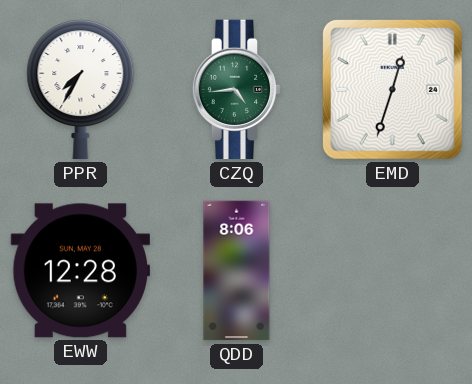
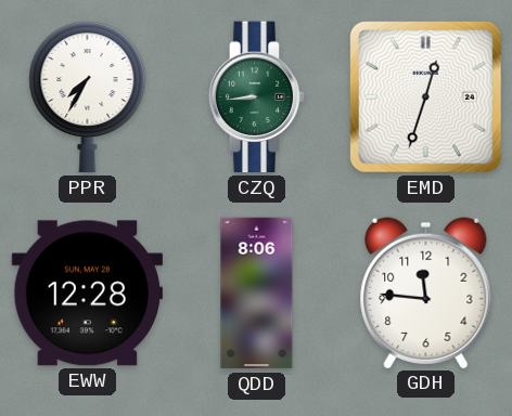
CZQ: 4:44 -> 8:44
GDH: none -> 11:46
